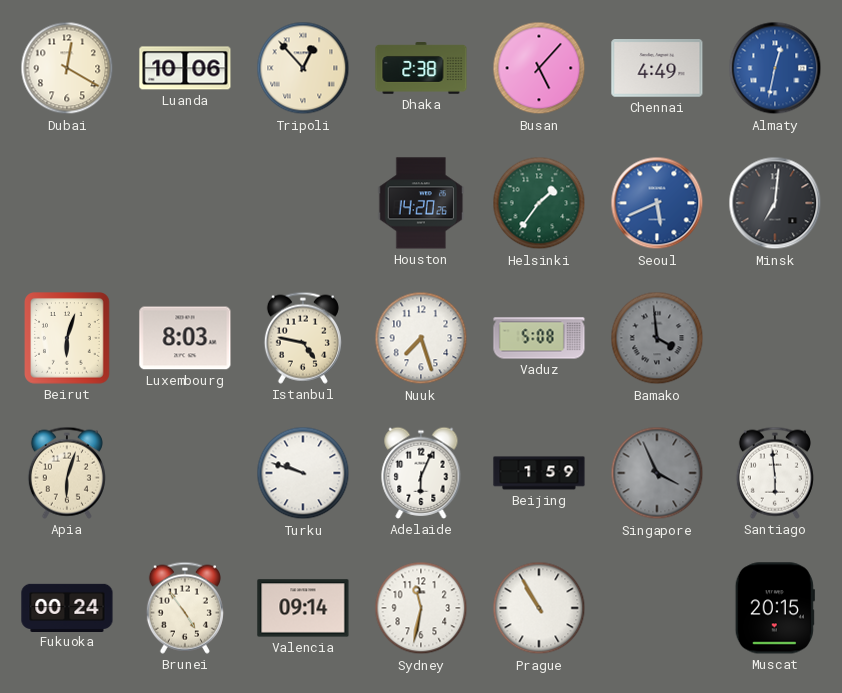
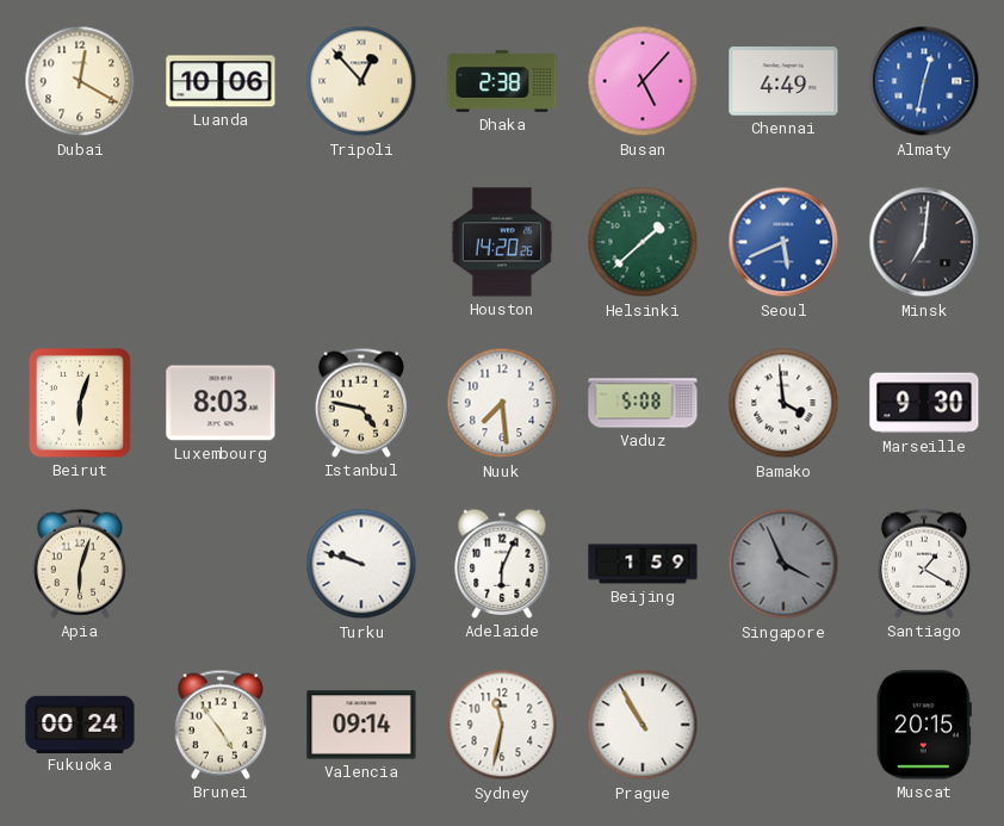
Helsinki: 1:36 -> 1:38
Nuuk: 7:27 -> 7:29
Bamako dial: grey -> white
Marseille: none -> 9:30
Santiago: 5:59 -> 1:20
